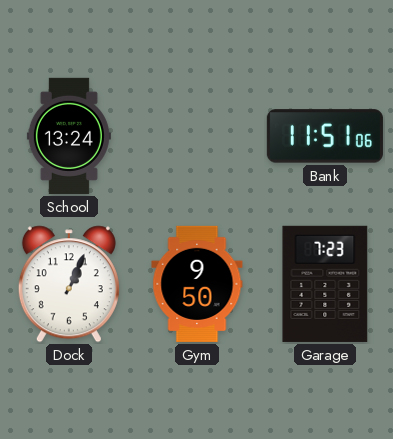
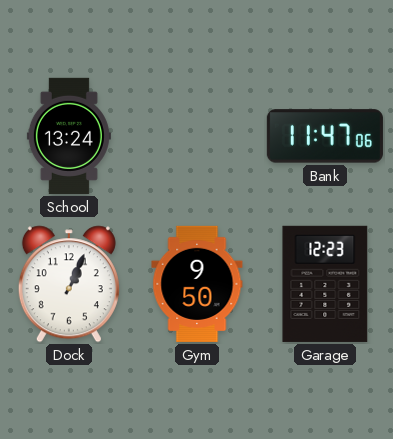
Bank: 11:51 -> 11:47
Garage: 7:23 -> 12:23
